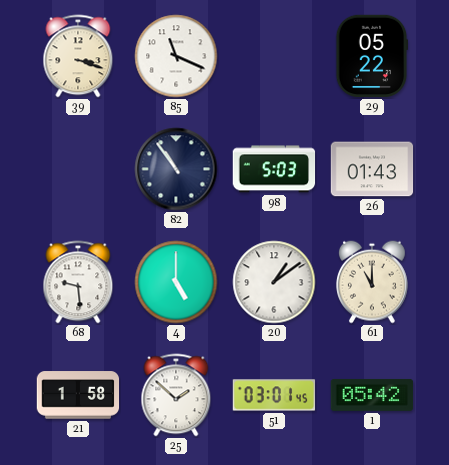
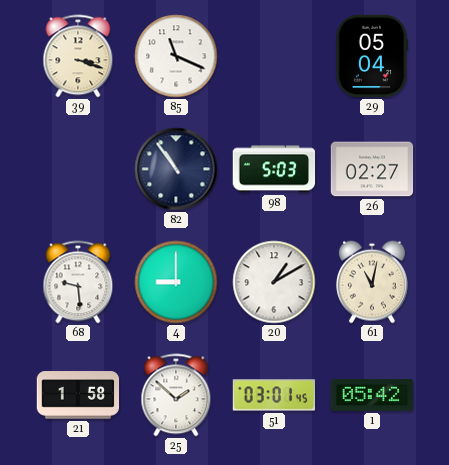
29: 05:22 -> 05:04
26: 01:43 -> 02:27
4: 5:00 -> 9:00
20: 1:09 -> 1:10
61: 11:00 -> 11:02
